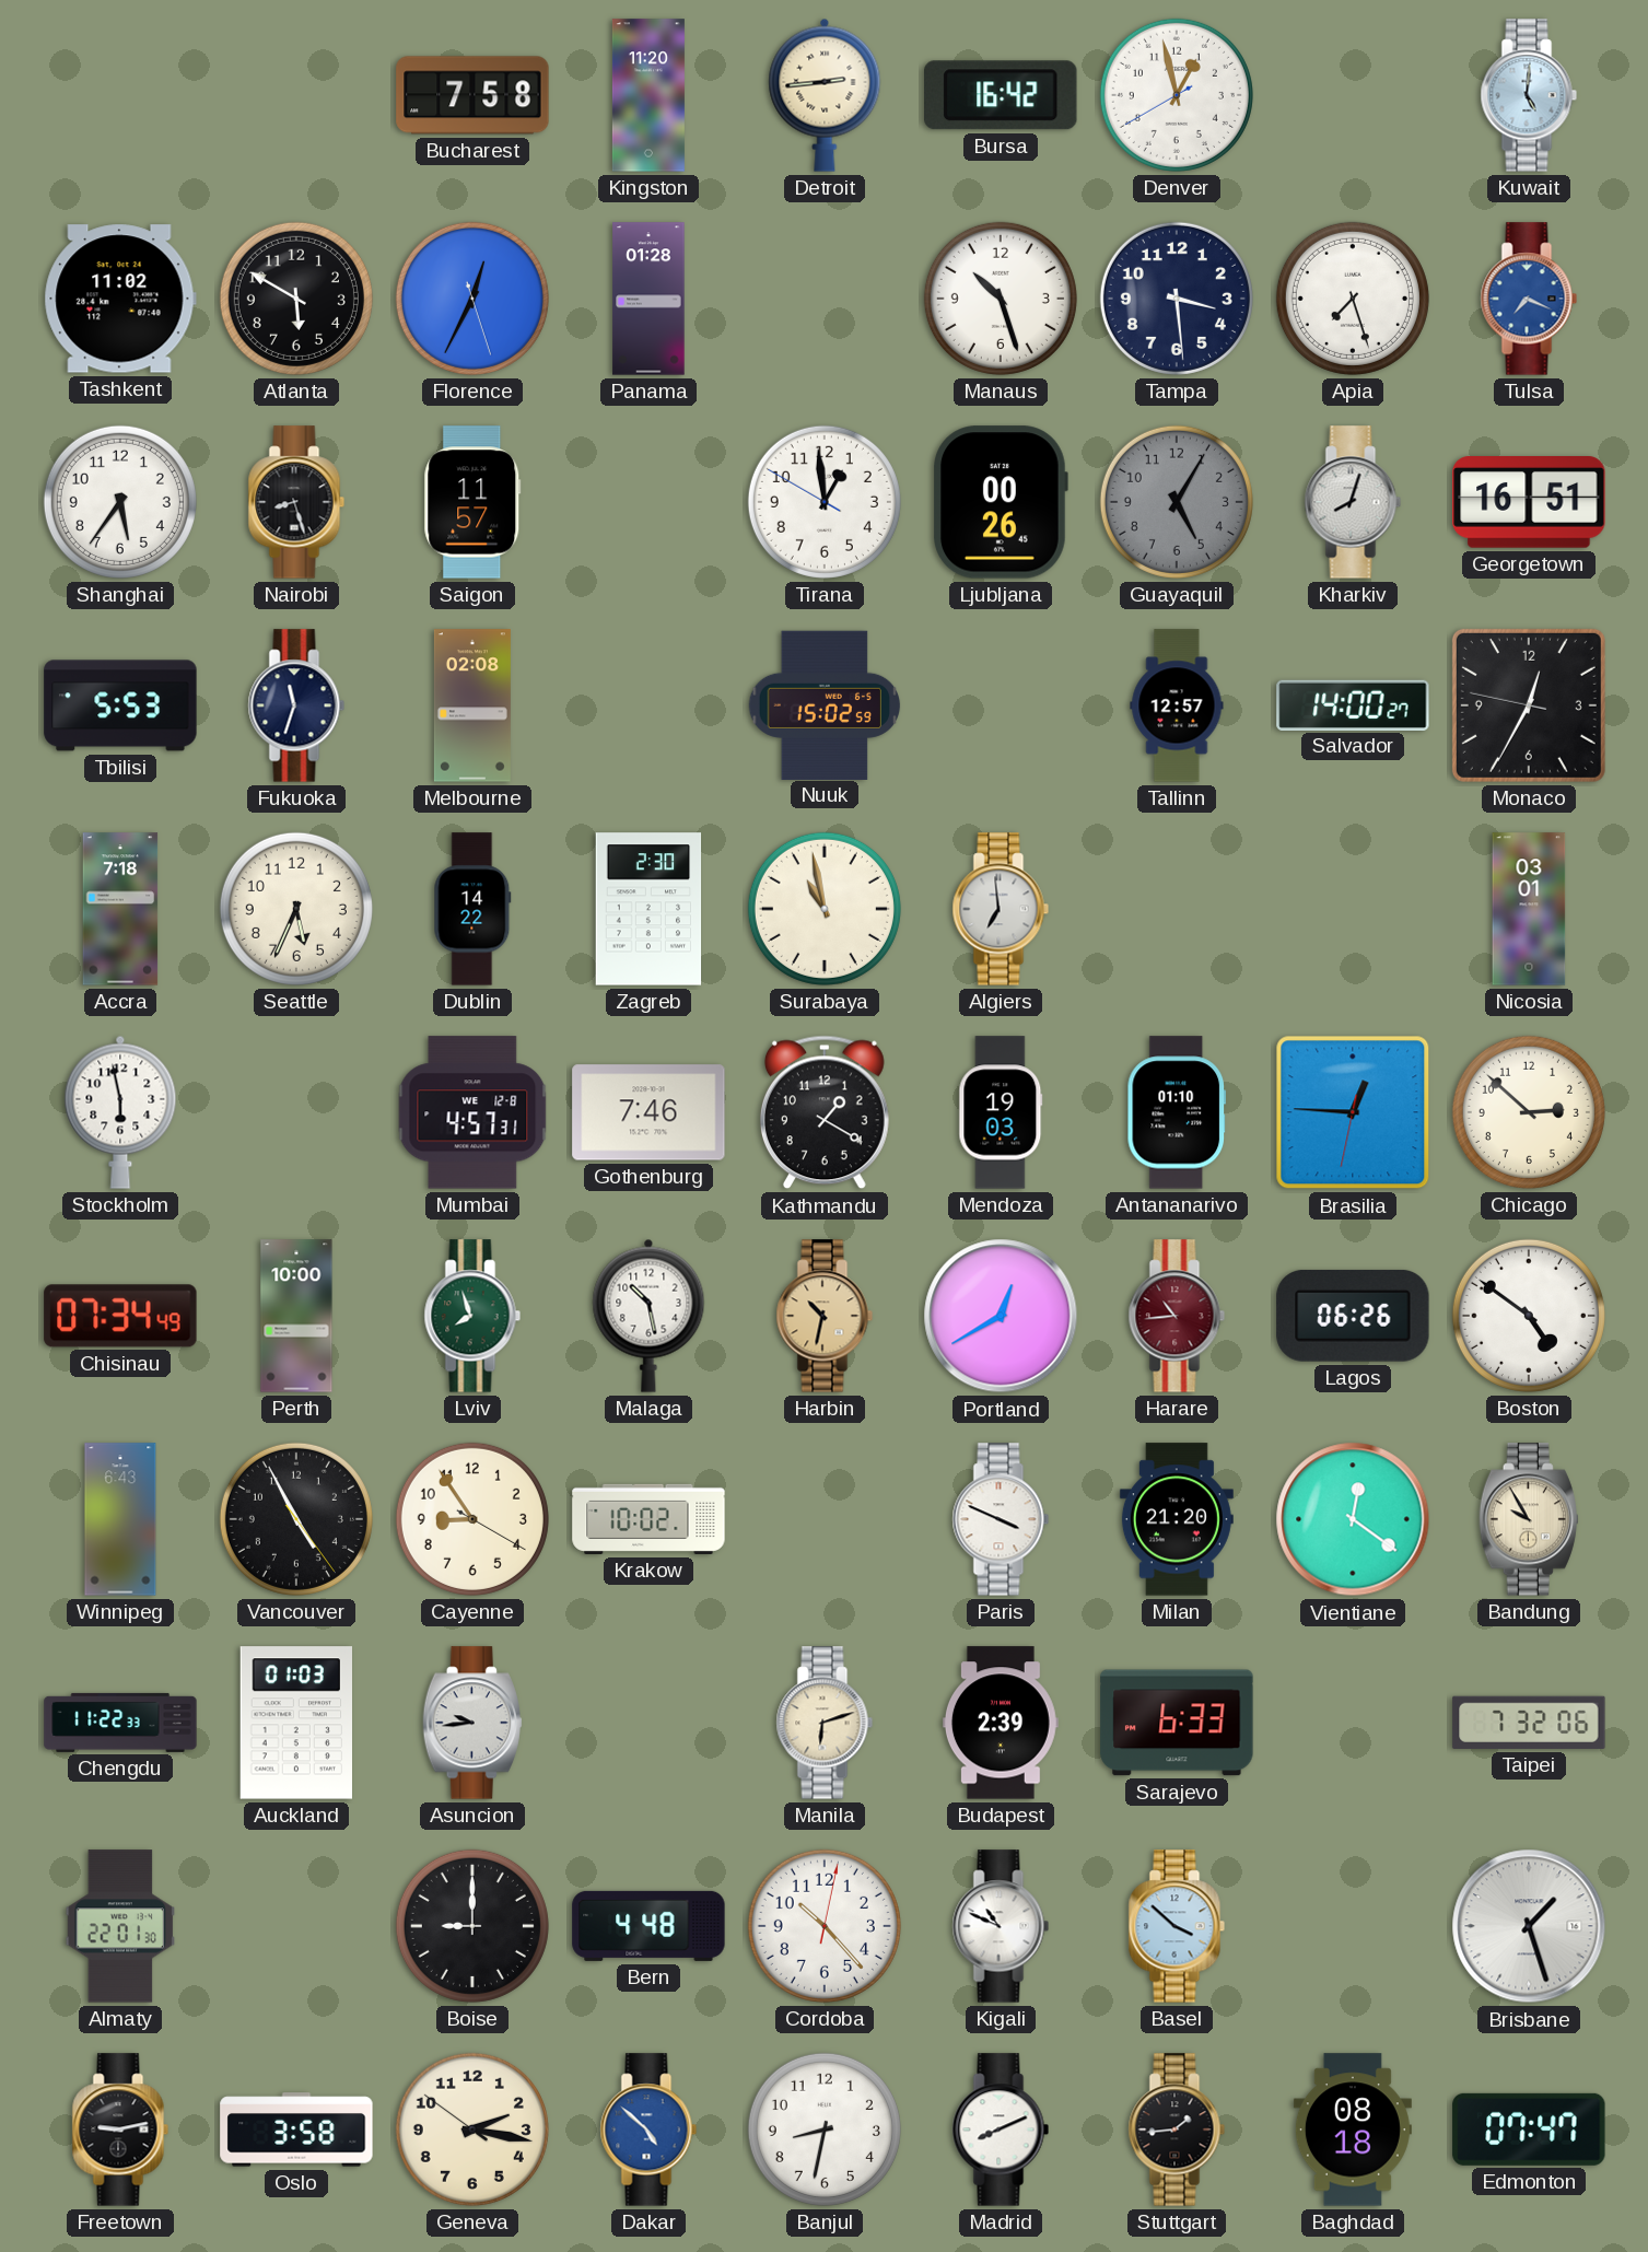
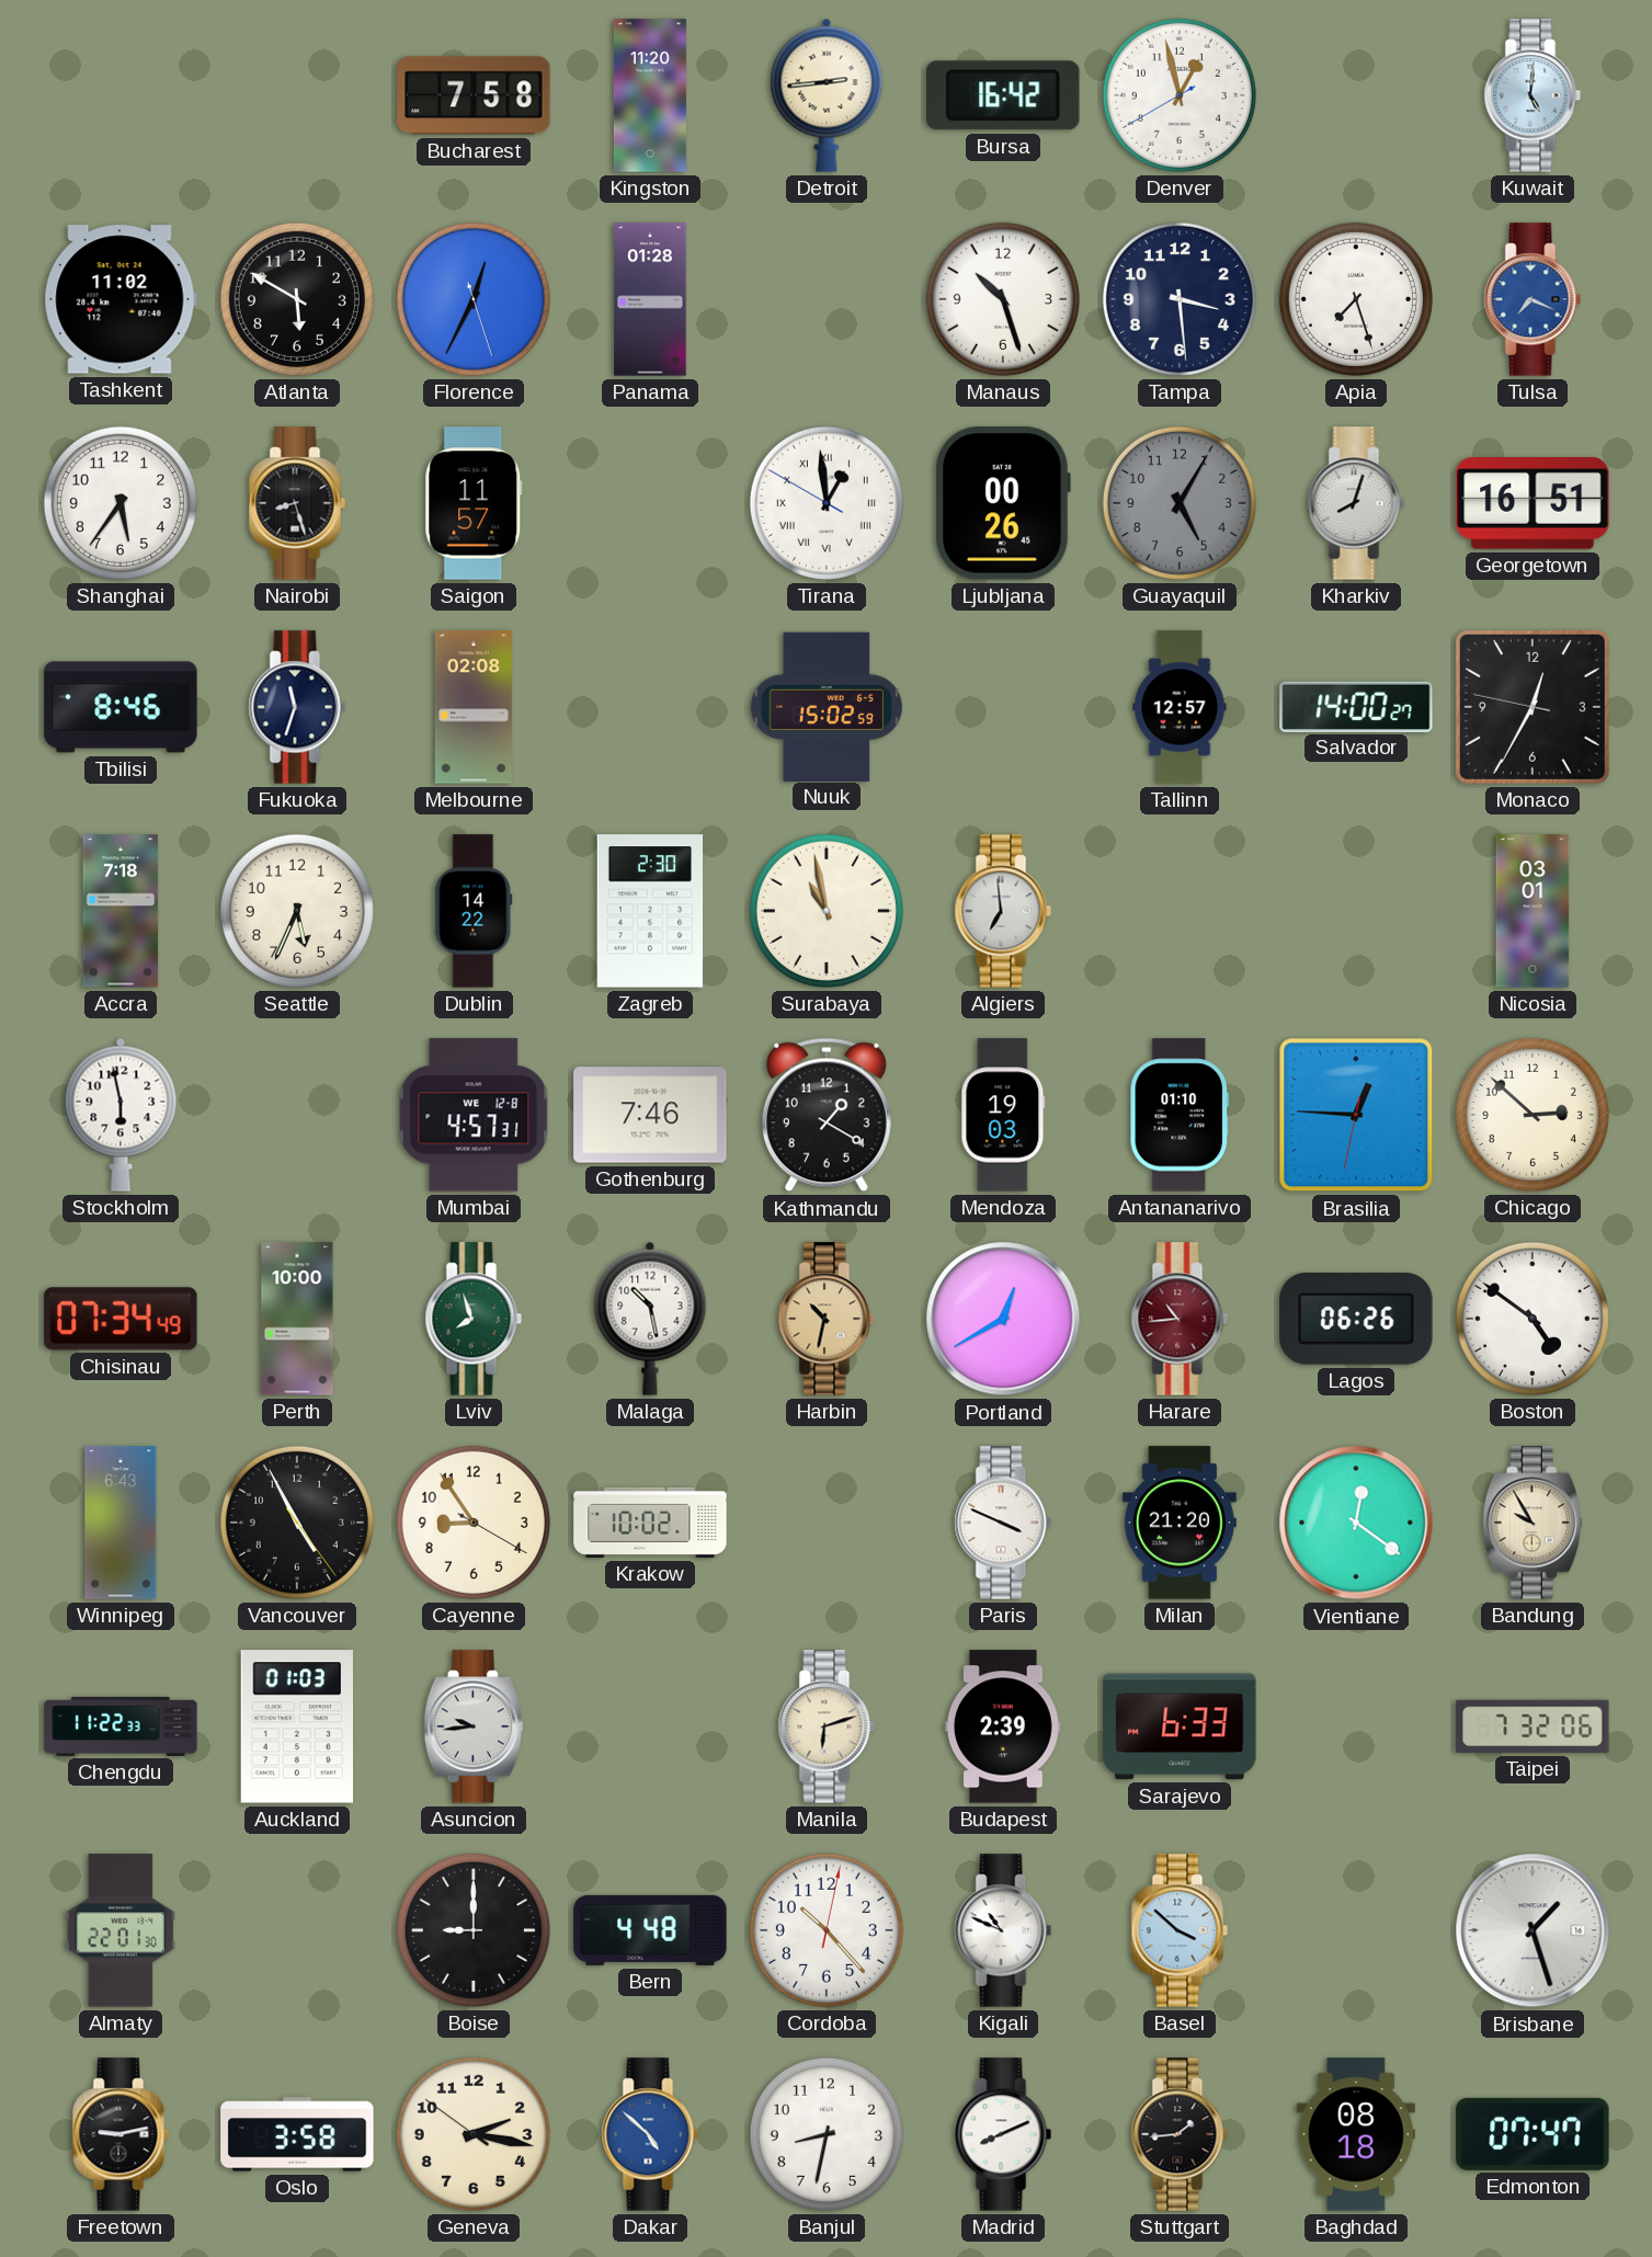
Tirana numerals: Arabic -> Roman
Tbilisi: 5:53 -> 8:46
